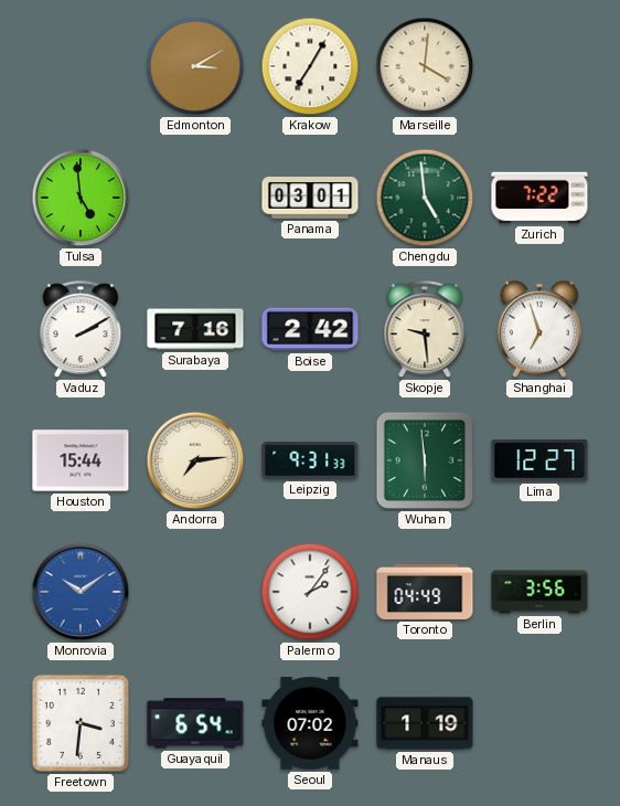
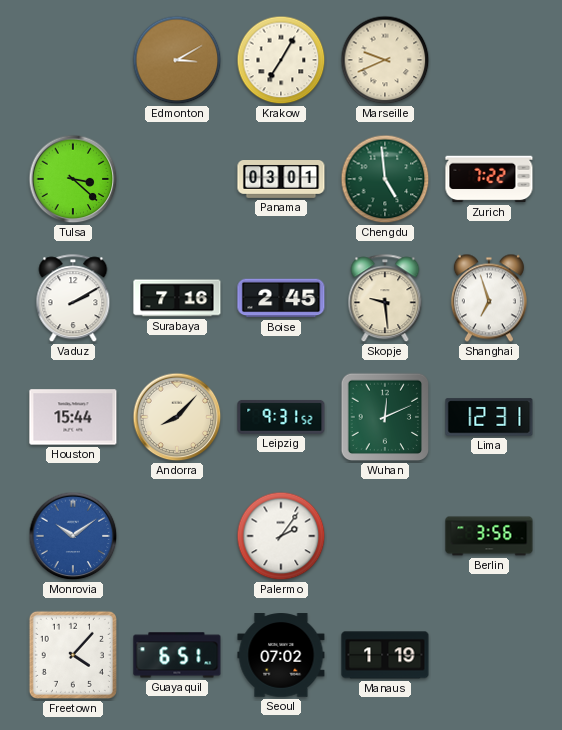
Marseille: 4:01 -> 9:41
Tulsa: 4:59 -> 3:22
Boise: 2:42 -> 2:45
Andorra: 7:14 -> 8:07
Leipzig: 9:31:33 -> 9:31:52
Wuhan: 5:59 -> 12:11
Lima: 12:27 -> 12:31
Toronto: 04:49 -> none
Freetown: 3:31 -> 4:07
Guayaquil: 6:54 -> 6:51
